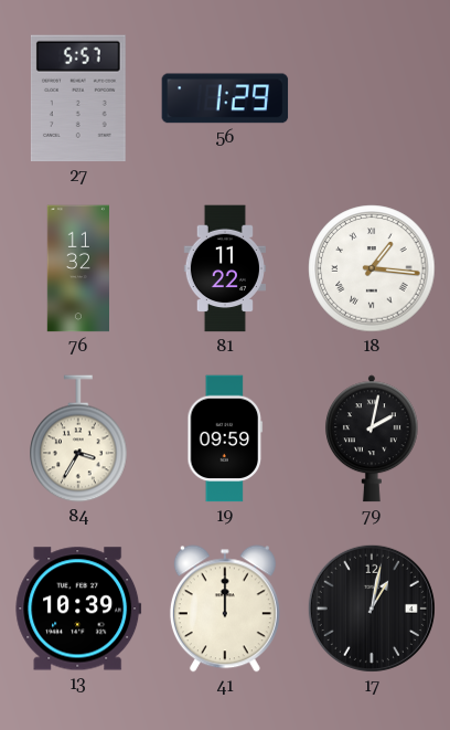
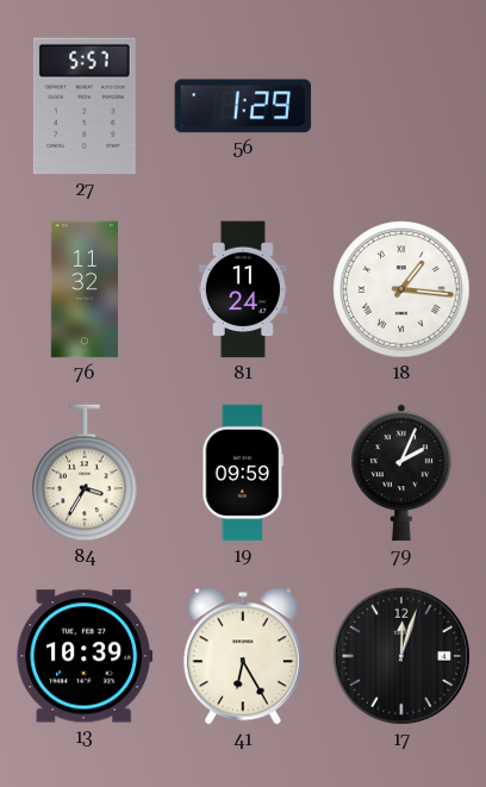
81: 11:22 -> 11:24
79: 2:02 -> 2:04
41: 12:00 -> 6:25
17: 1:02 -> 12:03
